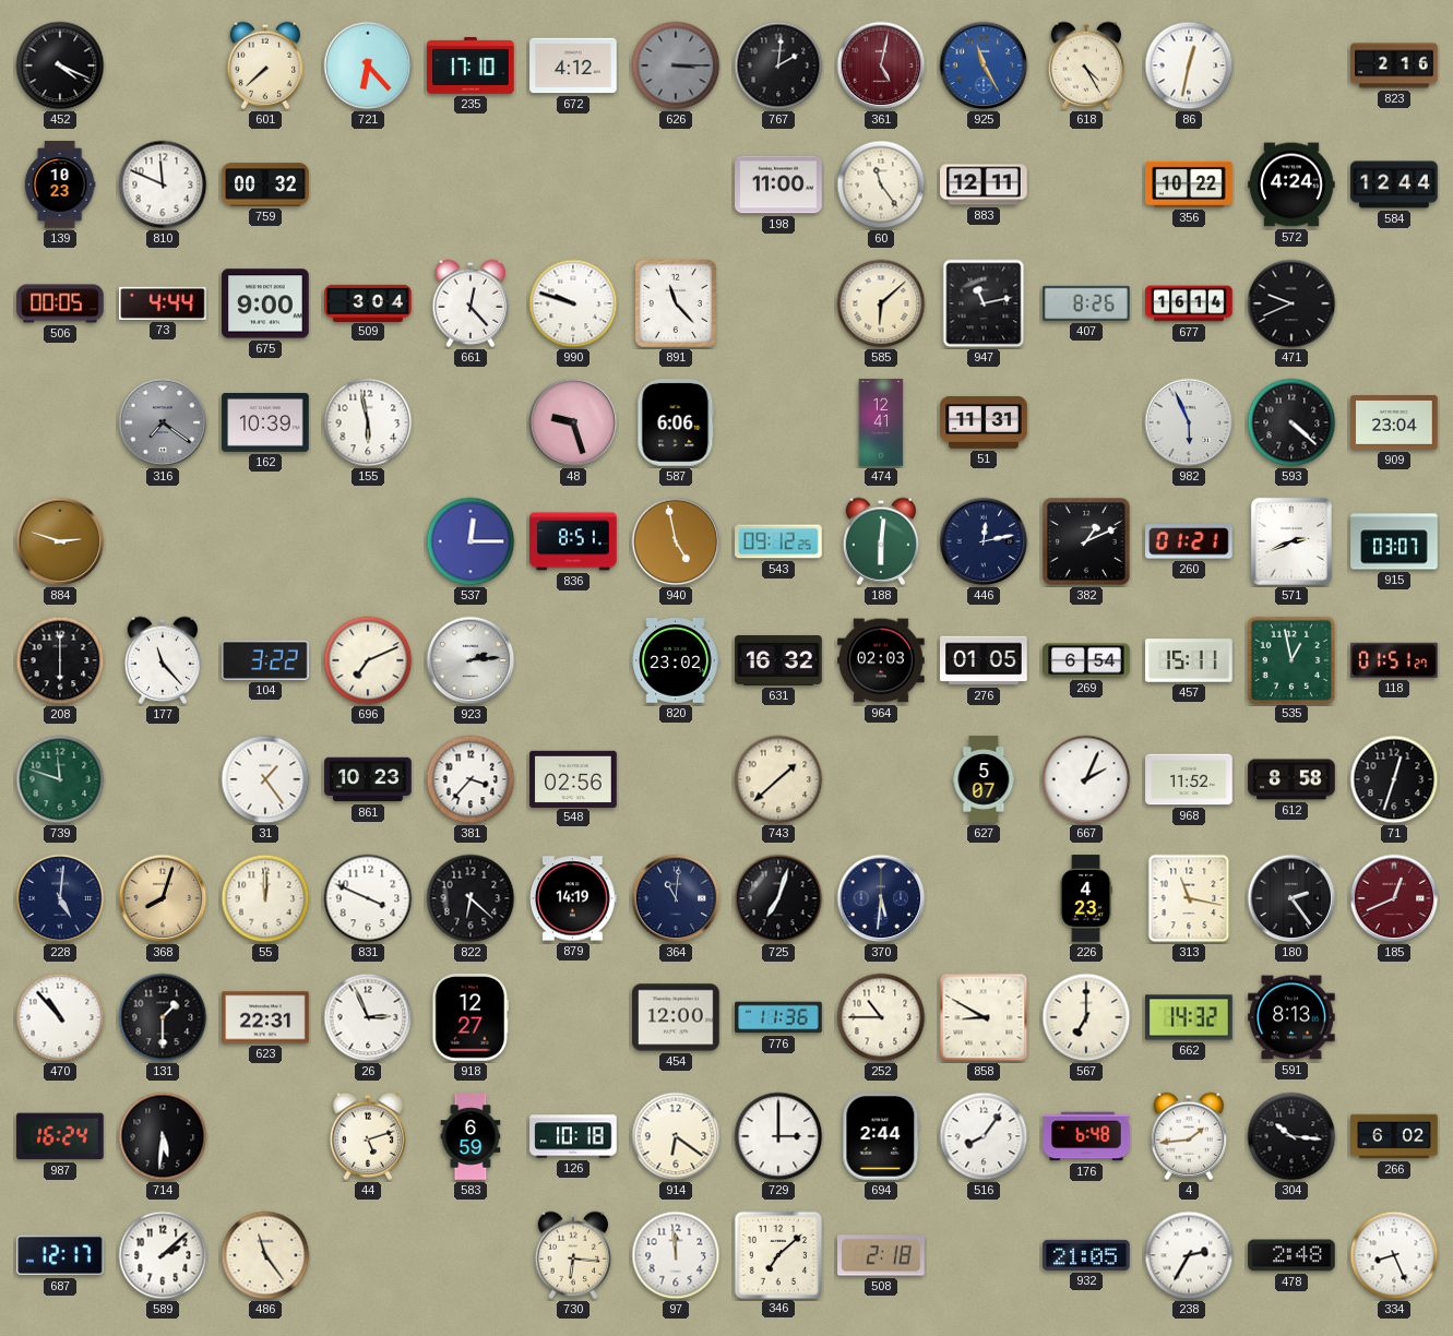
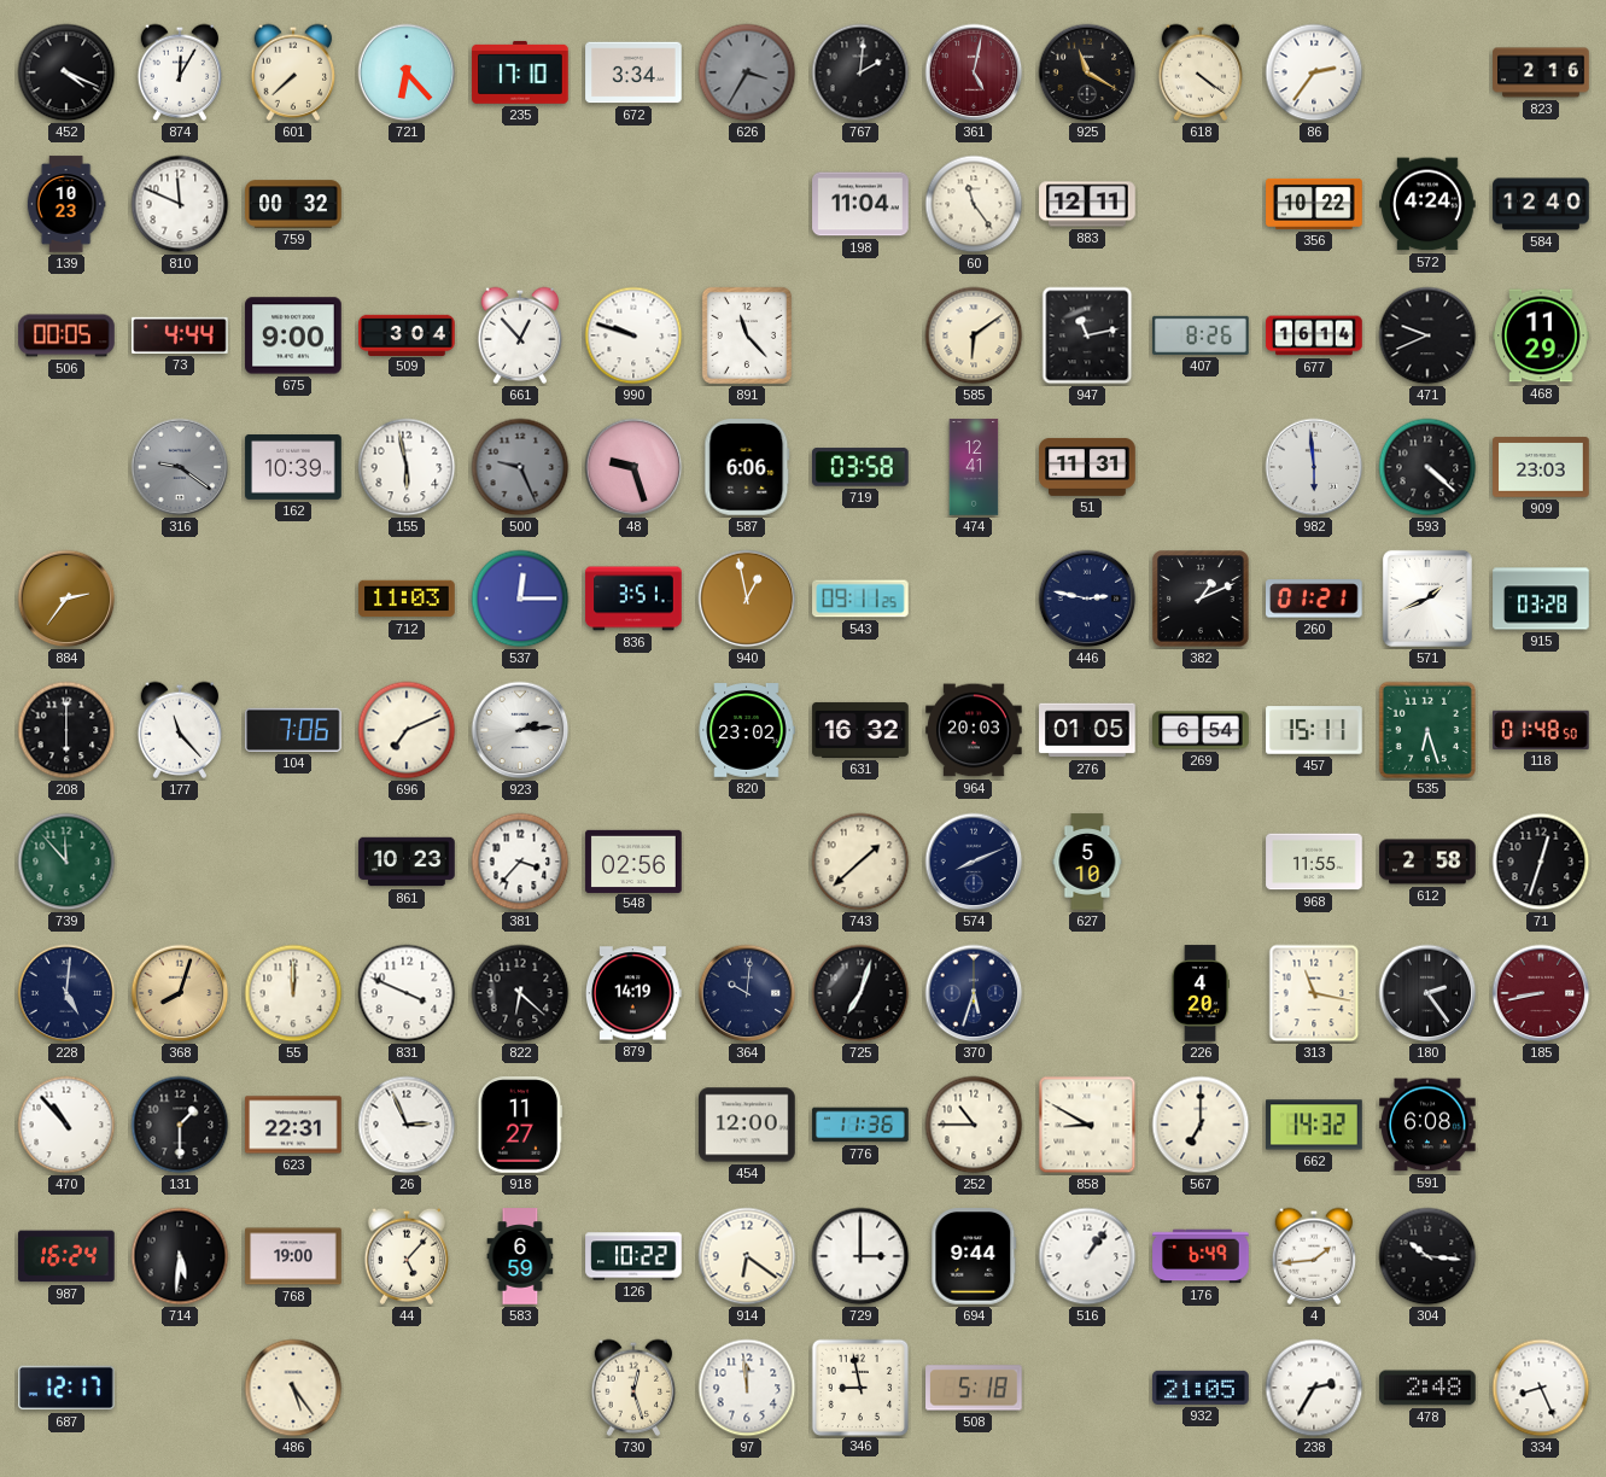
874: none -> 12:05
672: 4:12 -> 3:34
626: 3:15 -> 3:35
925: 11:25 -> 11:20
925 dial: blue -> black
618: 4:25 -> 4:21
86: 12:32 -> 2:36
198: 11:00 -> 11:04
584: 12:44 -> 12:40
661: 12:23 -> 12:53
585: 6:08 -> 6:09
468: none -> 11:29
316: 7:21 -> 9:21
500: none -> 9:26
719: none -> 03:58
982: 5:56 -> 5:59
909: 23:04 -> 23:03
884: 2:48 -> 2:36
712: none -> 11:03
836: 8:51 -> 3:51
940: 4:58 -> 12:58
543: 09:12 -> 09:11
188: 6:01 -> none
446: 12:13 -> 2:47
571: 2:41 -> 1:41
915: 03:07 -> 03:28
104: 3:22 -> 7:06
964: 02:03 -> 20:03
535: 12:58 -> 6:27
118: 01:51 -> 01:48
739: 11:48 -> 11:53
31: 1:24 -> none
574: none -> 8:11
627: 5:07 -> 5:10
667: 2:04 -> none
968: 11:52 -> 11:55
612: 8:58 -> 2:58
364: 11:01 -> 10:01
370: 5:31 -> 5:33
226: 4:23 -> 4:20
185: 12:41 -> 8:43
918: 12:27 -> 11:27
591: 8:13 -> 6:08
768: none -> 19:00
44: 5:12 -> 5:07
126: 10:18 -> 10:22
694: 2:44 -> 9:44
516: 8:06 -> 1:06
176: 6:48 -> 6:49
266: 6:02 -> none
589: 2:08 -> none
486: 11:24 -> 5:24
730: 6:16 -> 12:27
346: 7:08 -> 8:58
508: 2:18 -> 5:18
